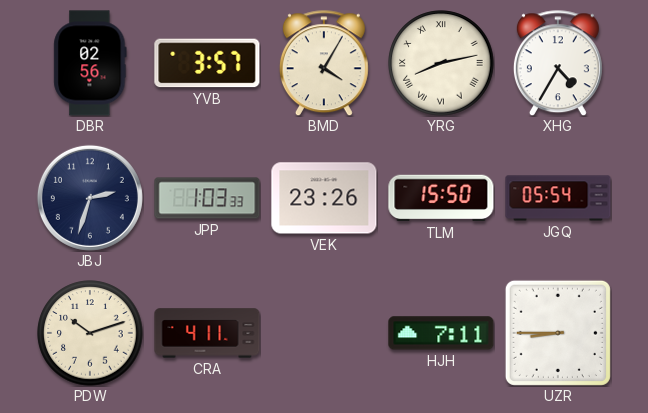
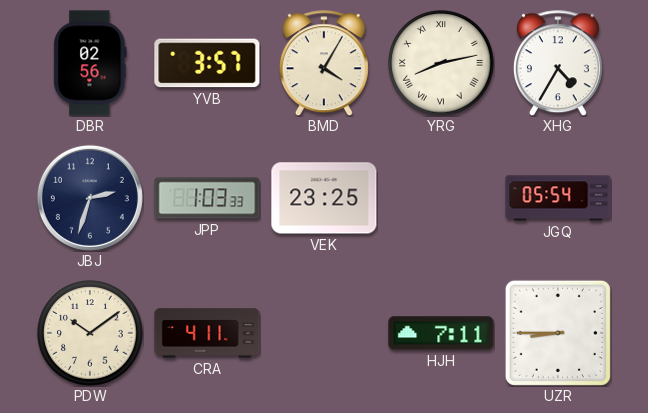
VEK: 23:26 -> 23:25
TLM: 15:50 -> none
PDW: 10:12 -> 10:09
